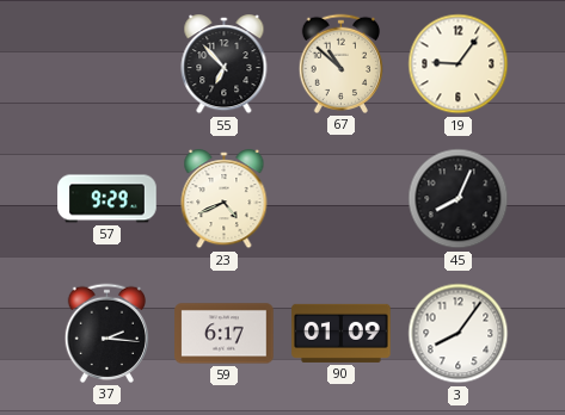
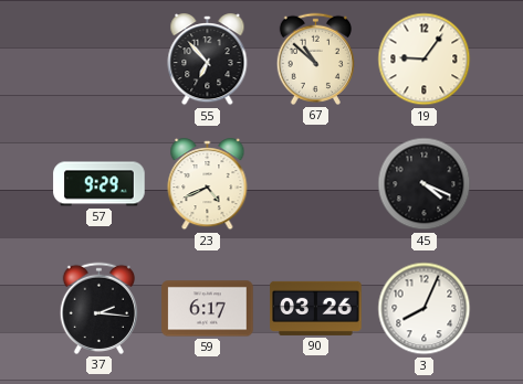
45: 8:04 -> 4:19
90: 01:09 -> 03:26
3: 8:06 -> 8:04
